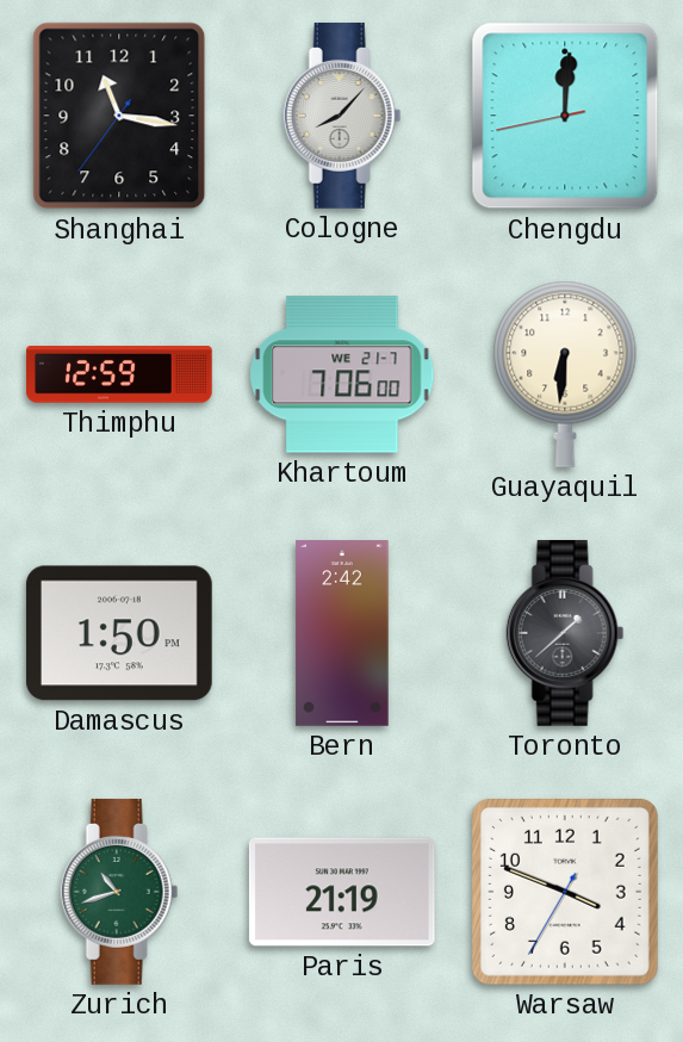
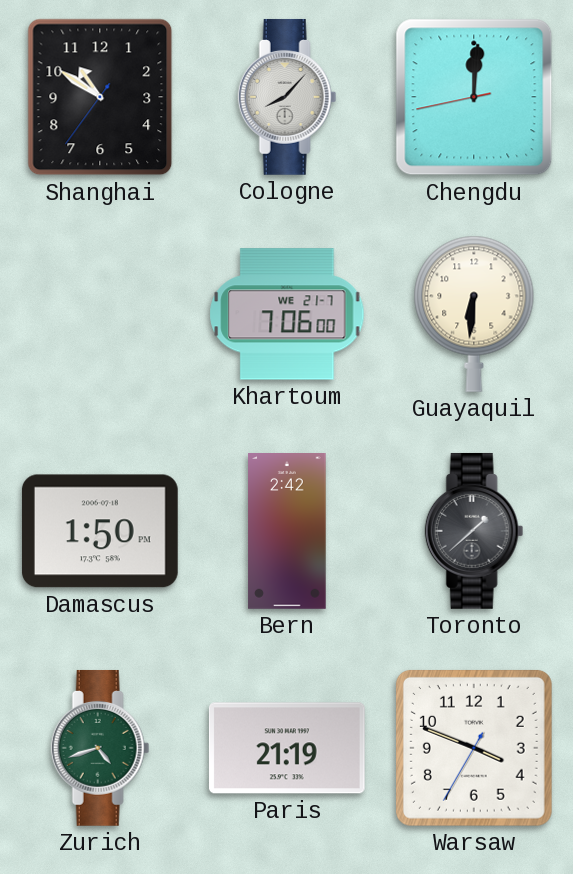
Shanghai: 11:16 -> 10:50
Thimphu: 12:59 -> none
Zurich: 10:42 -> 4:42
